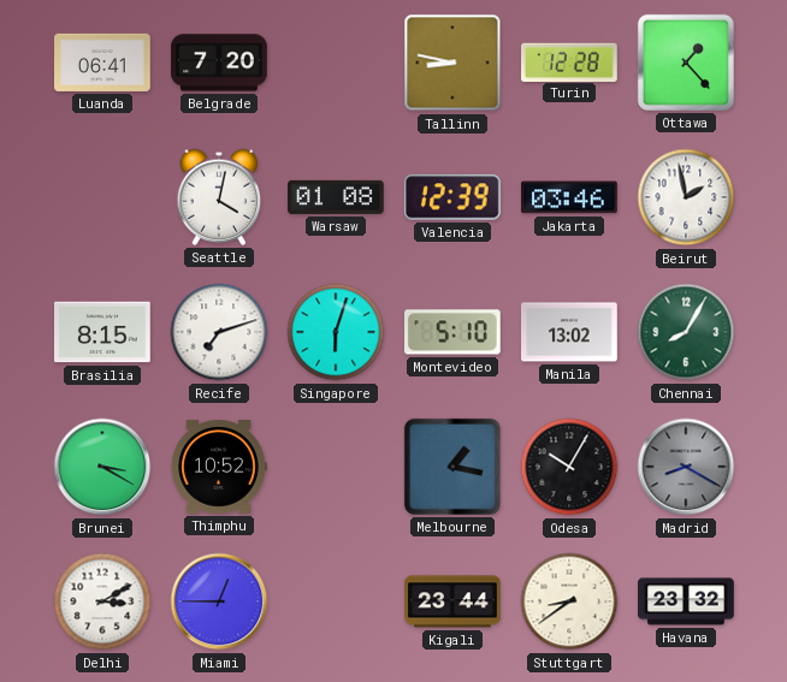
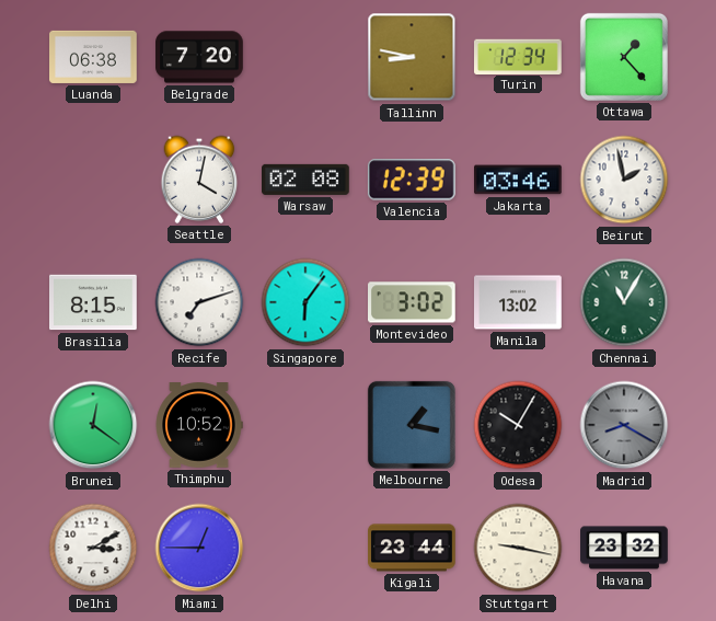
Luanda: 06:41 -> 06:38
Turin: 12:28 -> 12:34
Warsaw: 01:08 -> 02:08
Singapore: 6:03 -> 6:06
Montevideo: 5:10 -> 3:02
Chennai: 8:05 -> 11:05
Brunei: 3:20 -> 12:21
Stuttgart: 8:39 -> 9:17
